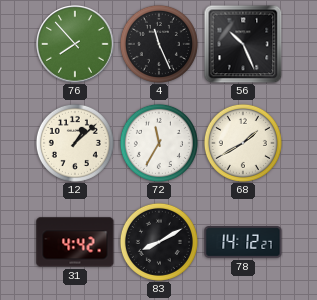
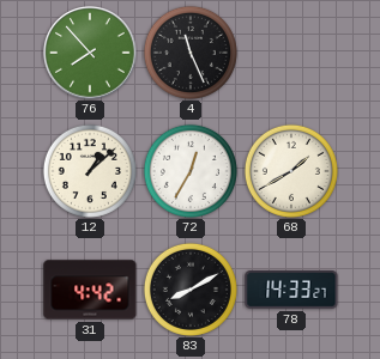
56: 10:26 -> none
72: 11:35 -> 12:35
78: 14:12 -> 14:33
